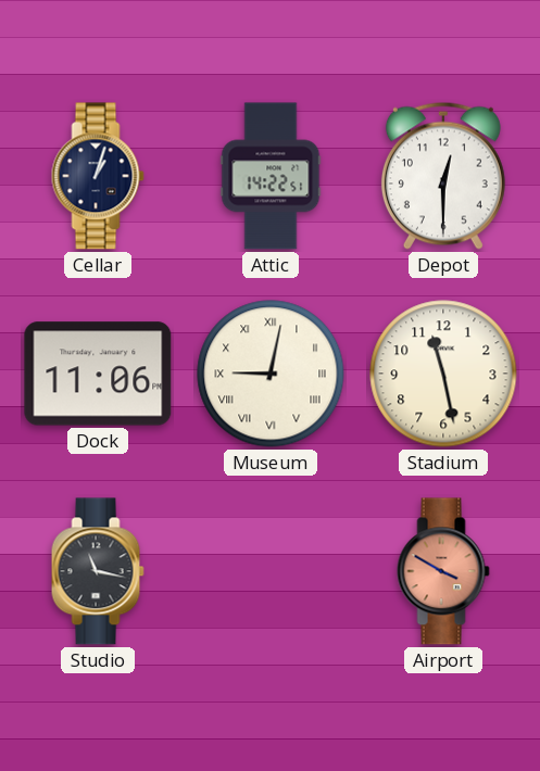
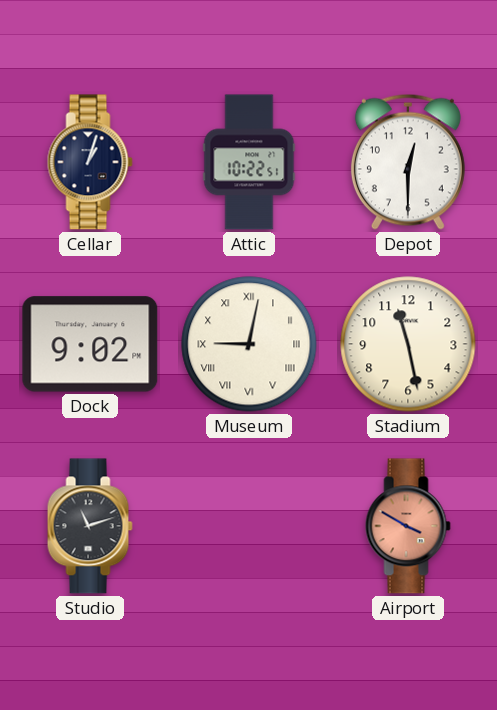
Attic: 14:22 -> 10:22
Dock: 11:06 -> 9:02
Studio: 11:17 -> 11:12
